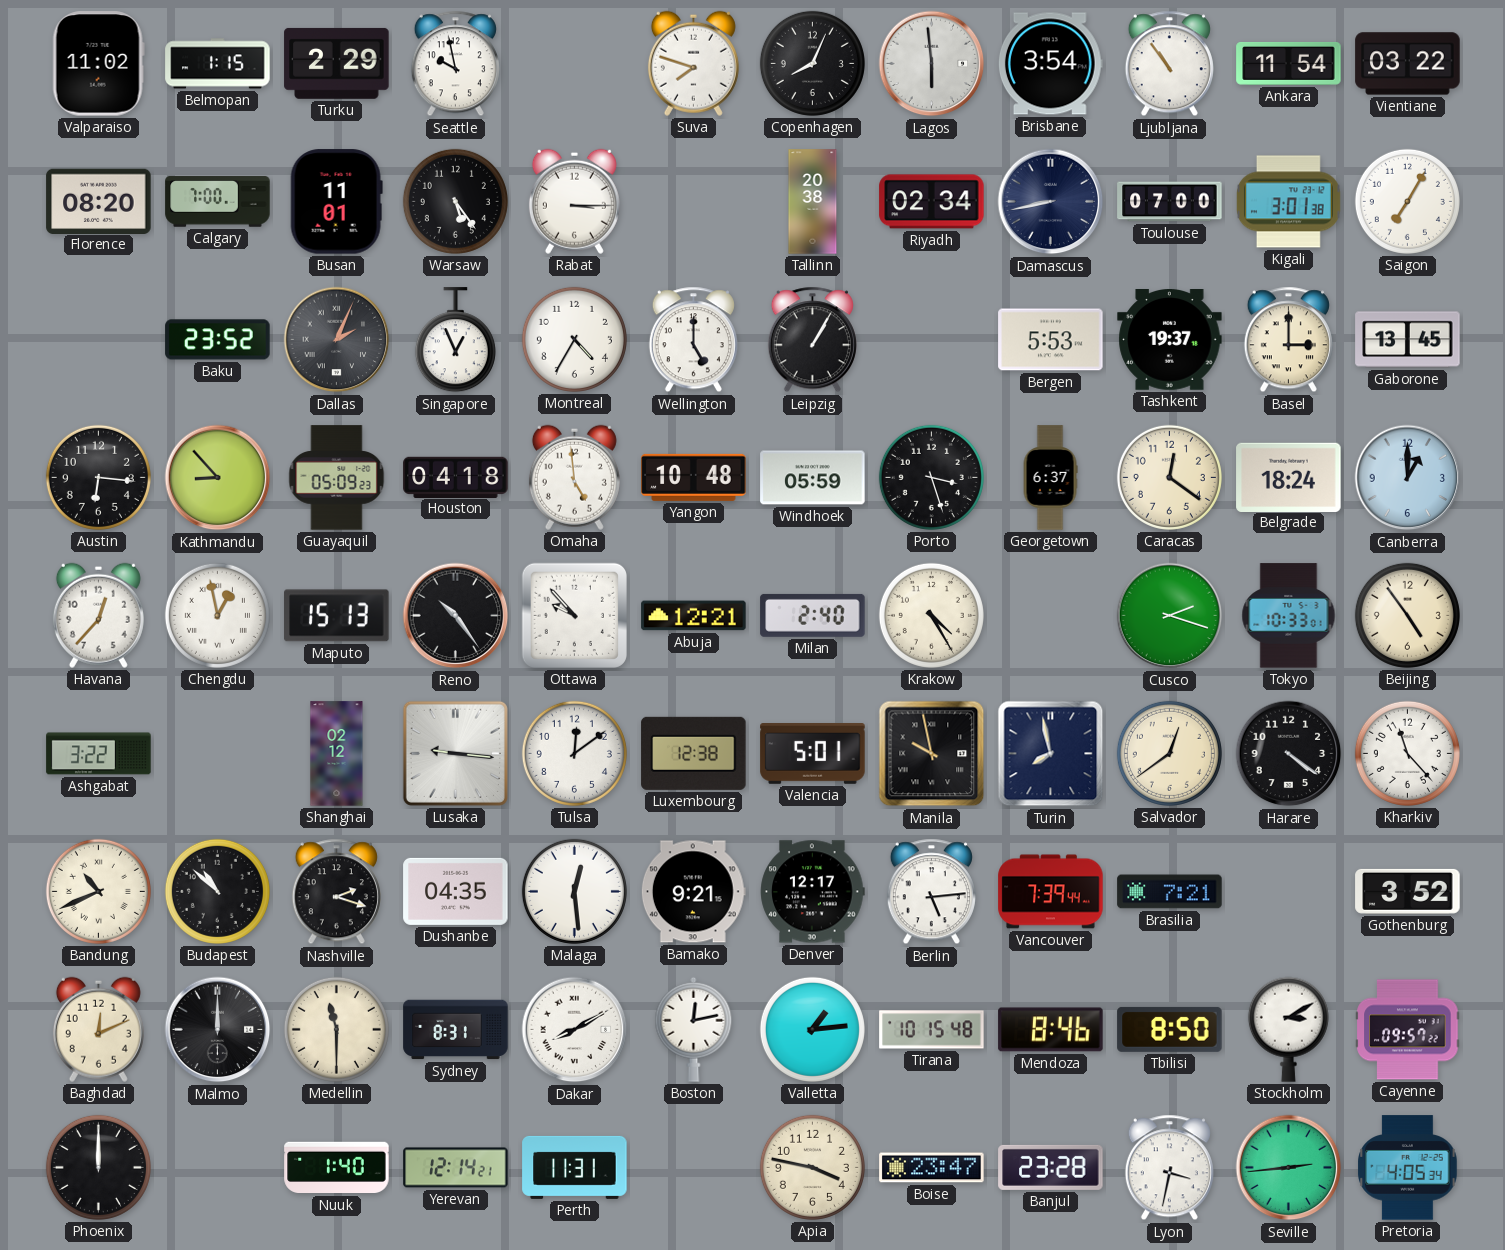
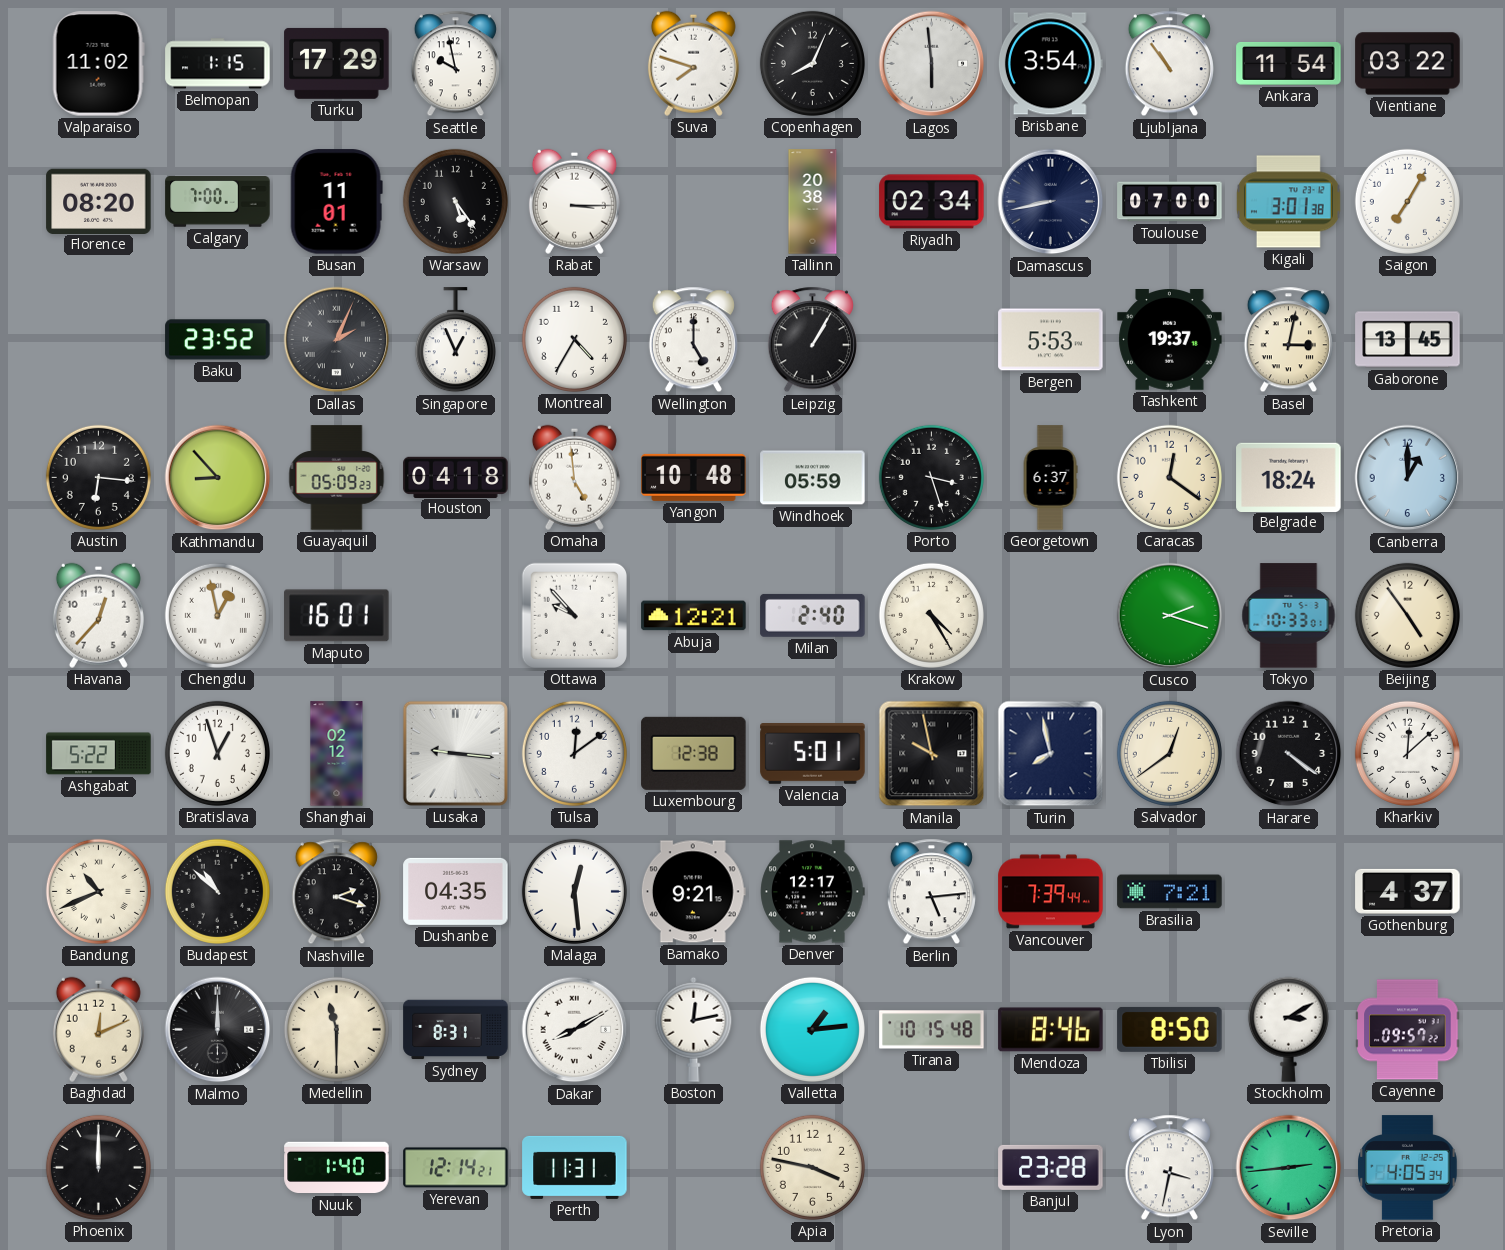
Turku: 2:29 -> 17:29
Basel: 3:00 -> 3:02
Maputo: 15:13 -> 16:01
Reno: 10:24 -> none
Ashgabat: 3:22 -> 5:22
Bratislava: none -> 12:57
Kharkiv: 11:23 -> 12:08
Gothenburg: 3:52 -> 4:37
Boise: 23:47 -> none
